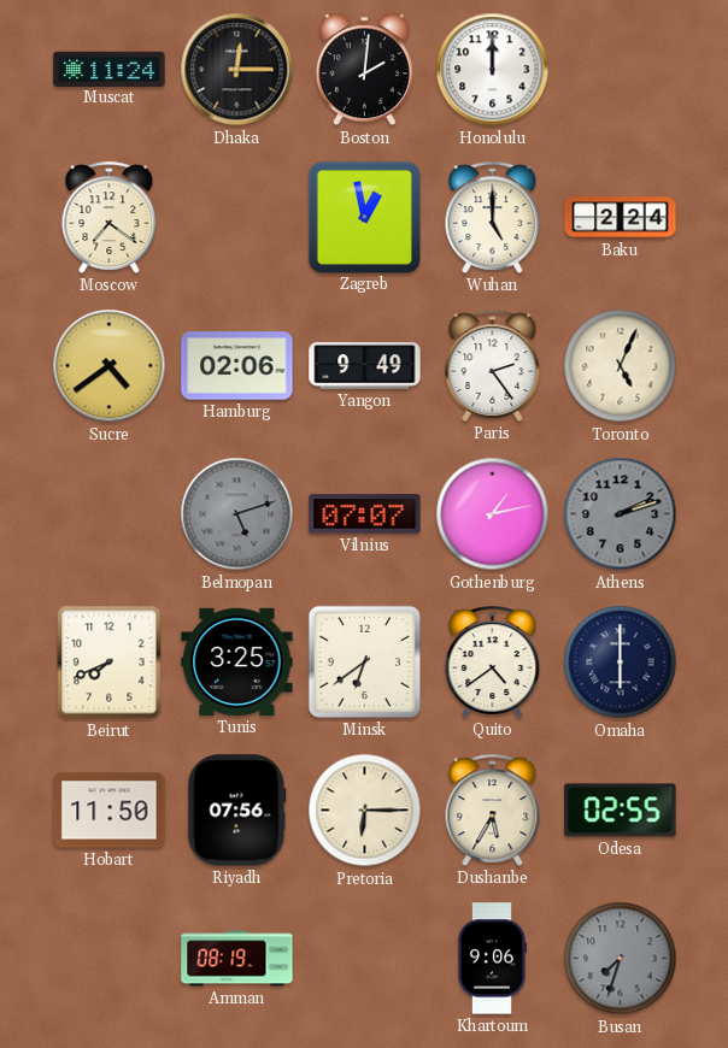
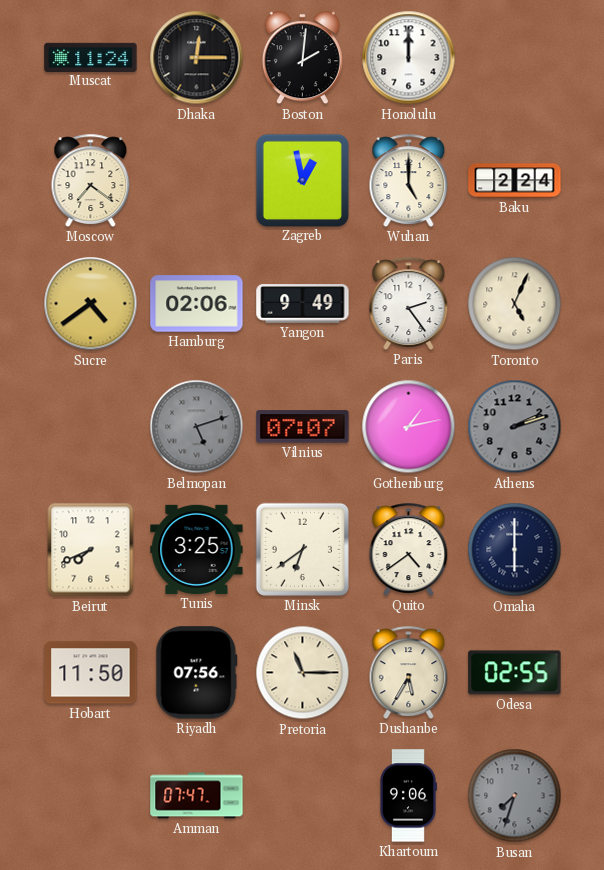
Pretoria: 6:15 -> 11:15
Amman: 08:19 -> 07:47
